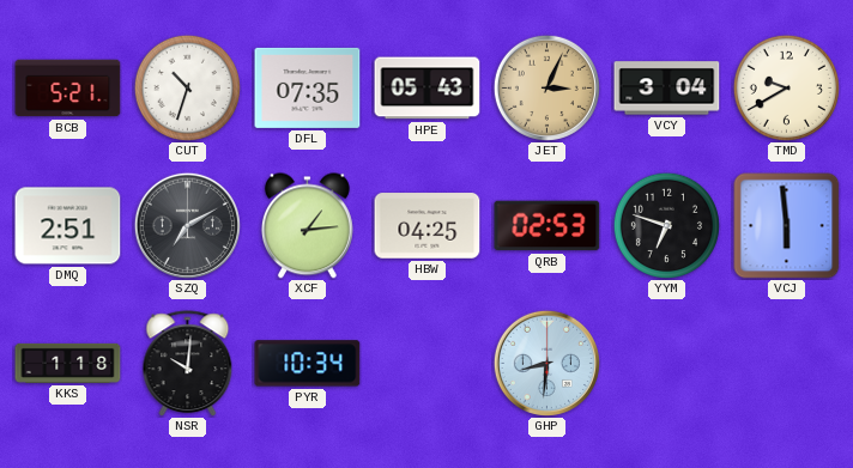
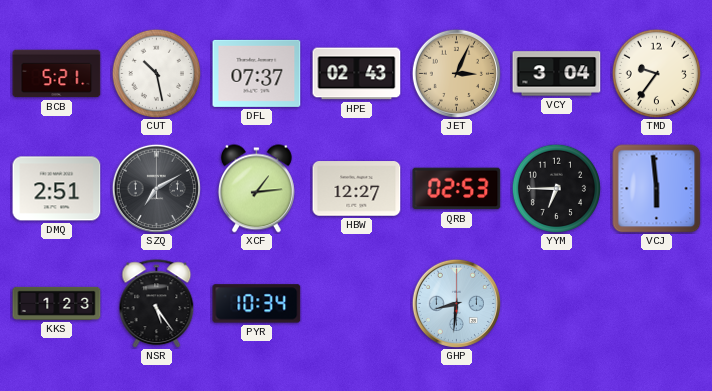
CUT: 10:33 -> 10:28
DFL: 07:35 -> 07:37
HPE: 05:43 -> 02:43
TMD: 9:40 -> 9:36
HBW: 04:25 -> 12:27
YYM: 6:48 -> 6:45
KKS: 1:18 -> 1:23
NSR: 10:01 -> 5:24
